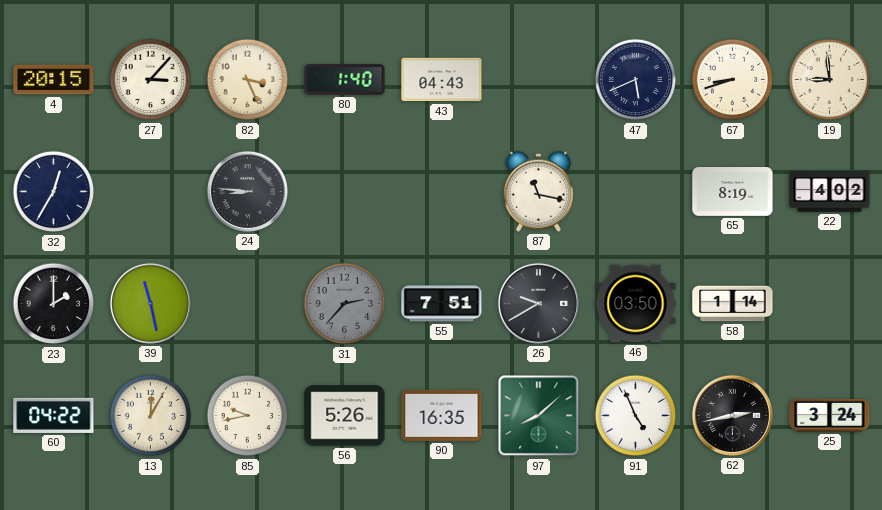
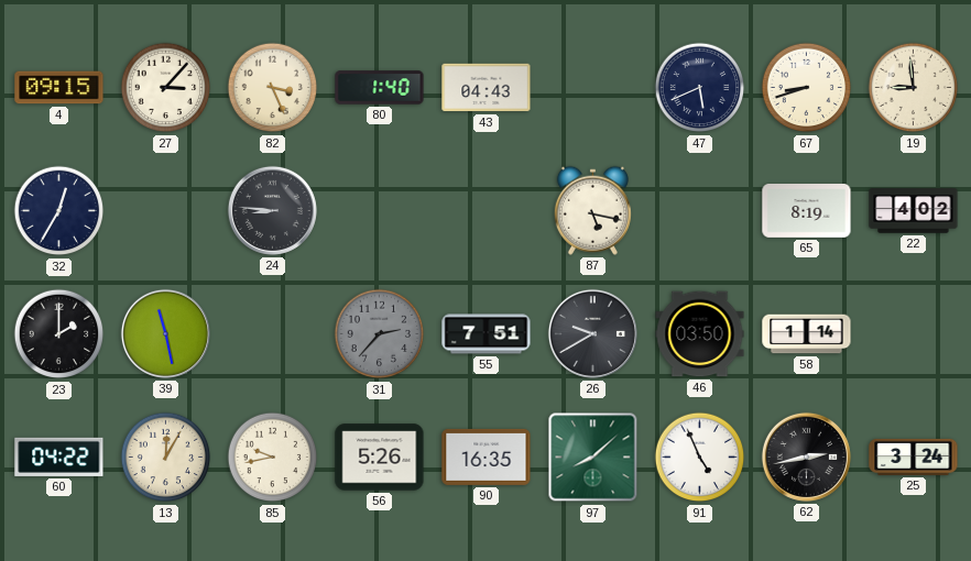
4: 20:15 -> 09:15
87: 11:17 -> 5:17
